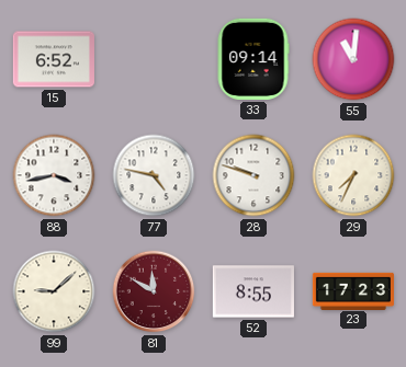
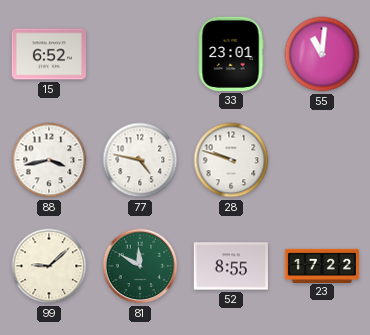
33: 09:14 -> 23:01
29: 7:34 -> none
81 dial: burgundy -> green
23: 17:23 -> 17:22
